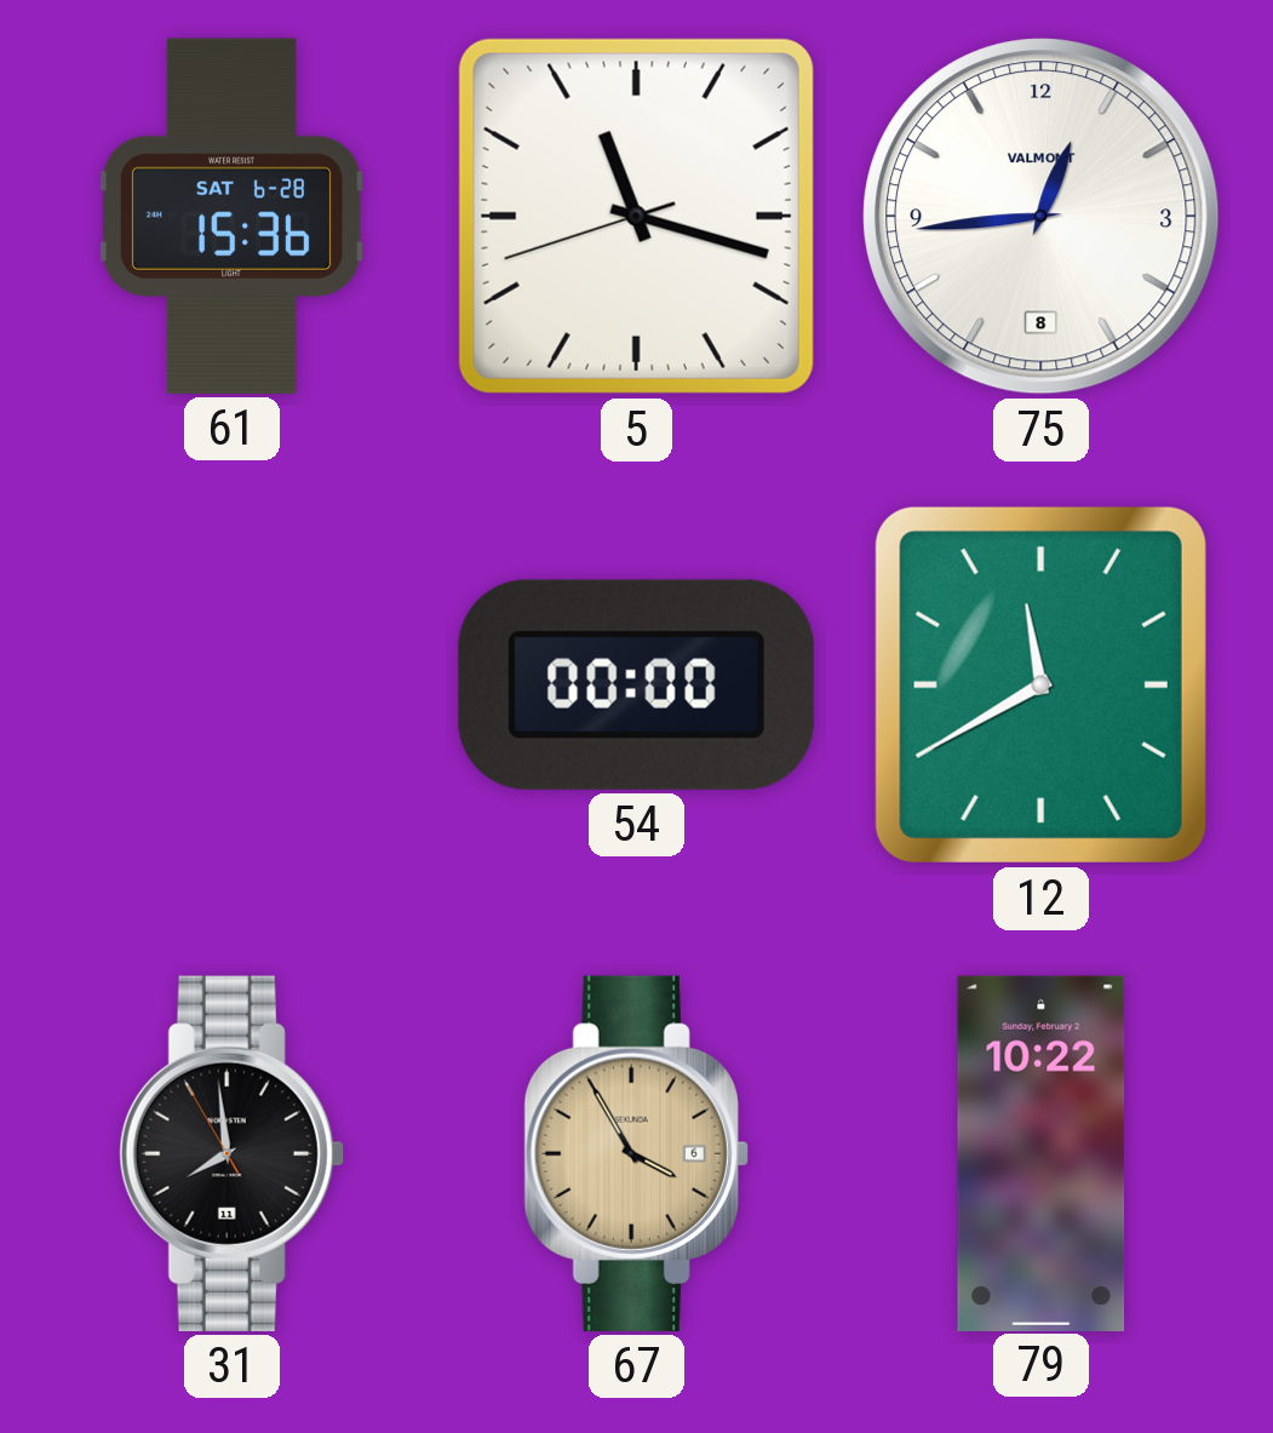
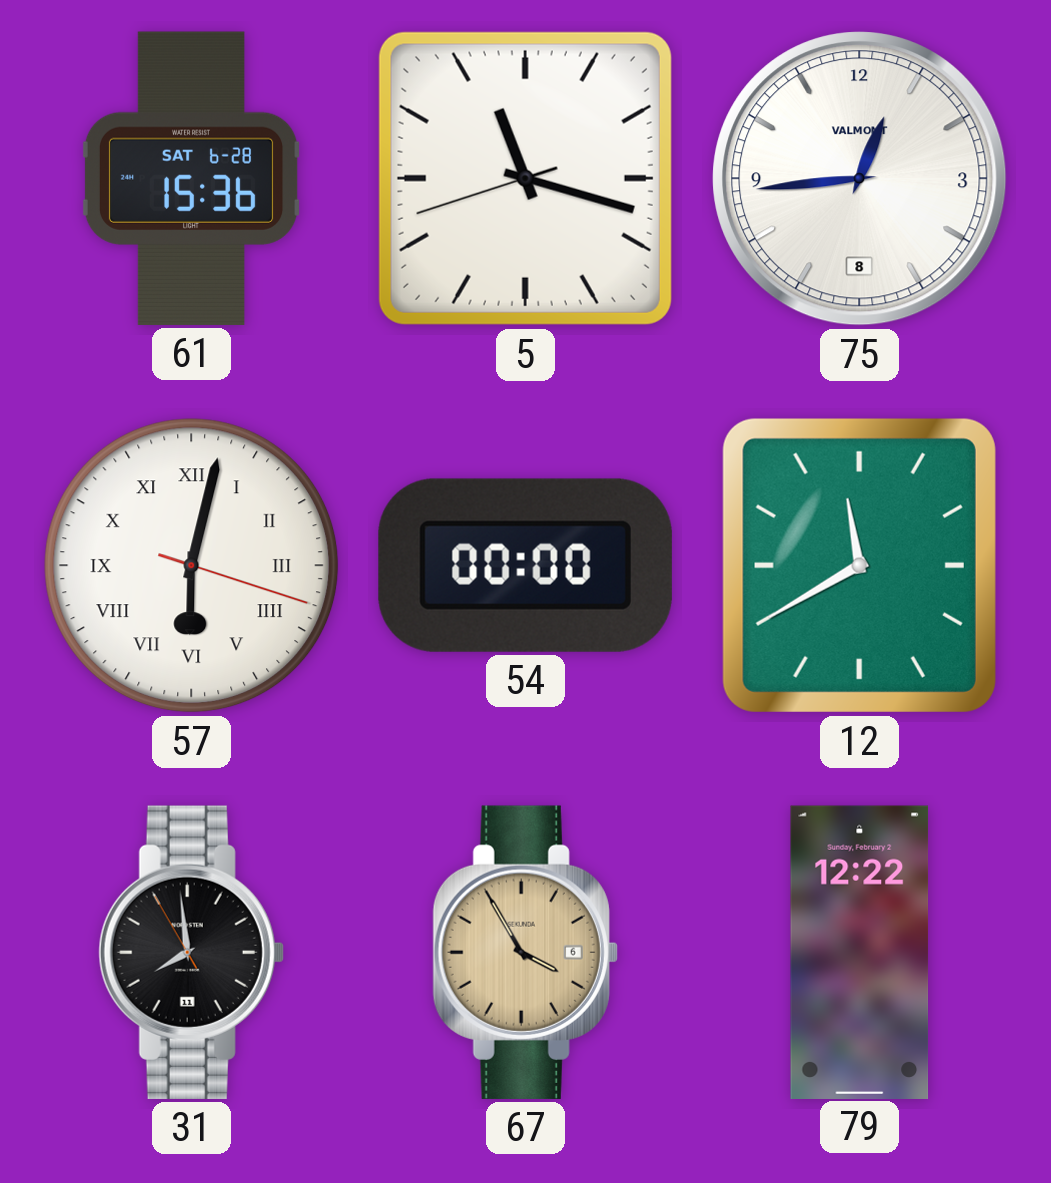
57: none -> 6:02
79: 10:22 -> 12:22
